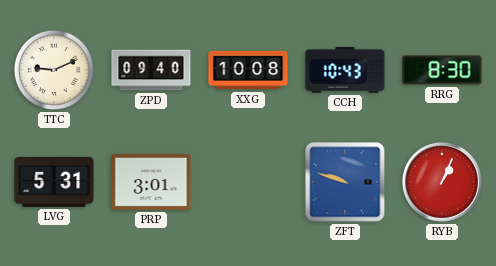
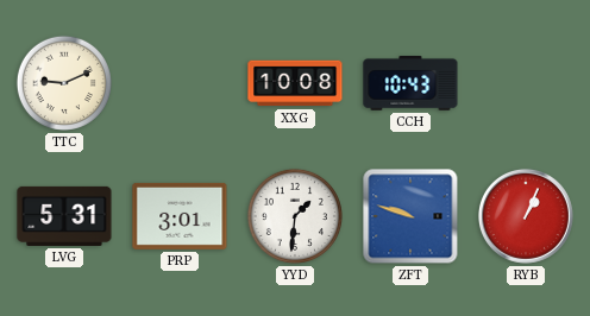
ZPD: 09:40 -> none
RRG: 8:30 -> none
YYD: none -> 1:31
